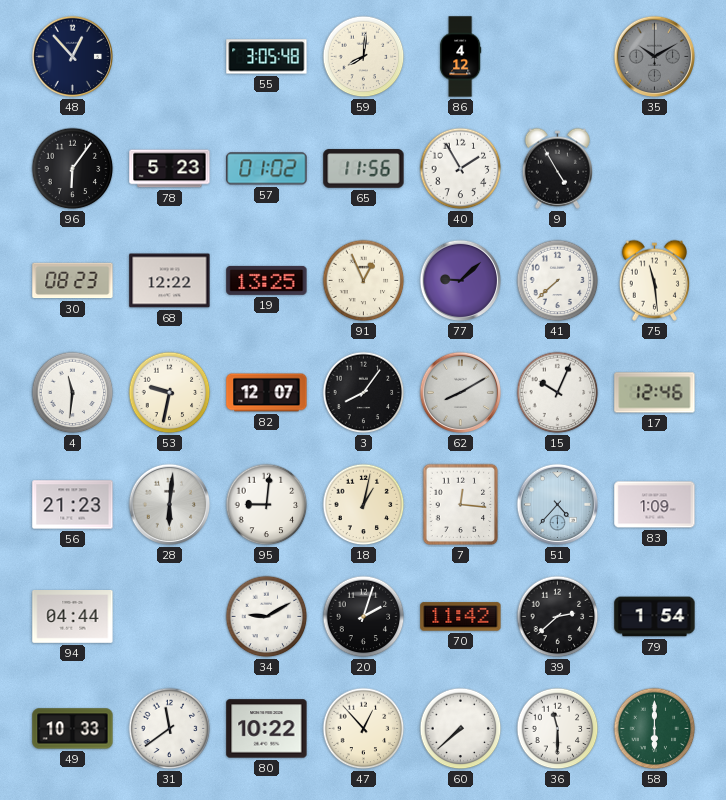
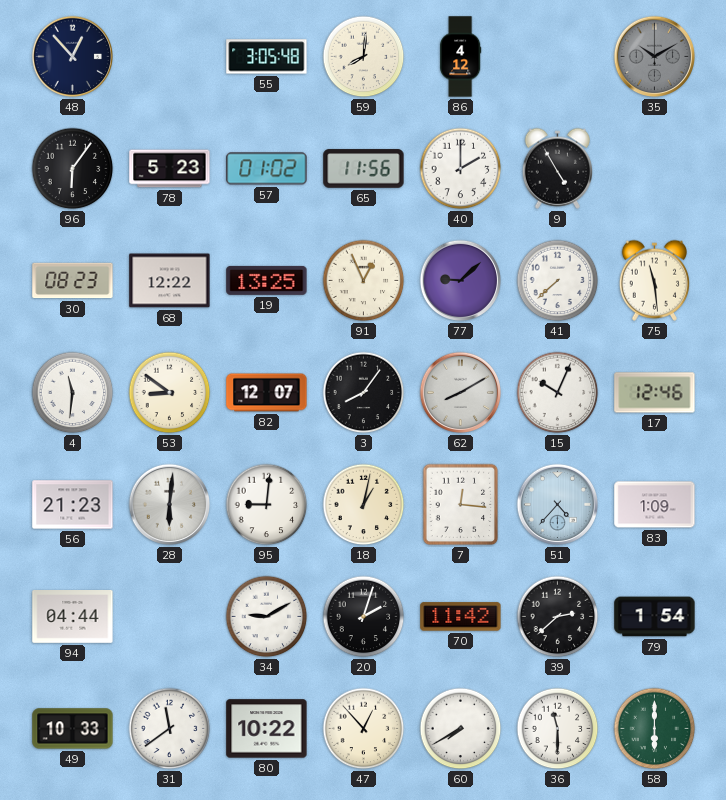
40: 1:55 -> 2:00
53: 9:32 -> 8:51
60: 7:38 -> 7:40
